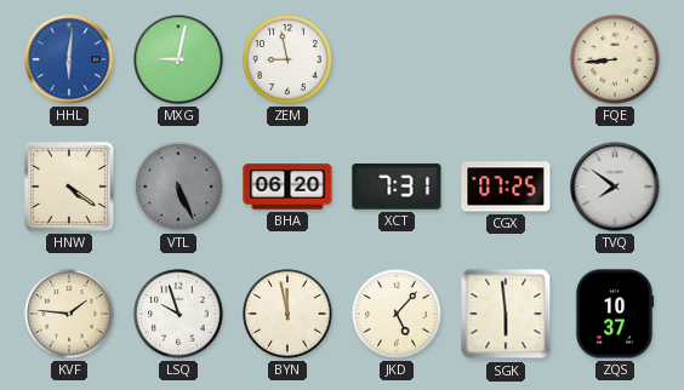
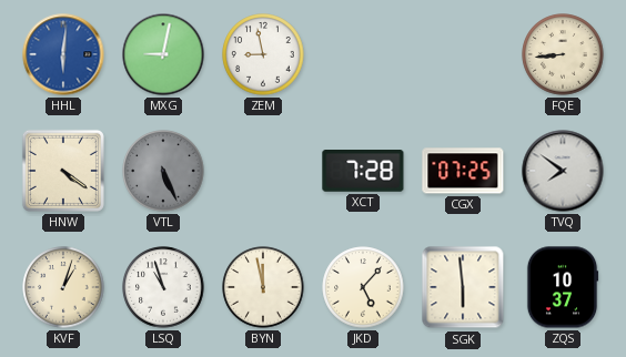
BHA: 06:20 -> none
XCT: 7:31 -> 7:28
KVF: 1:46 -> 1:03
LSQ: 9:57 -> 10:57
